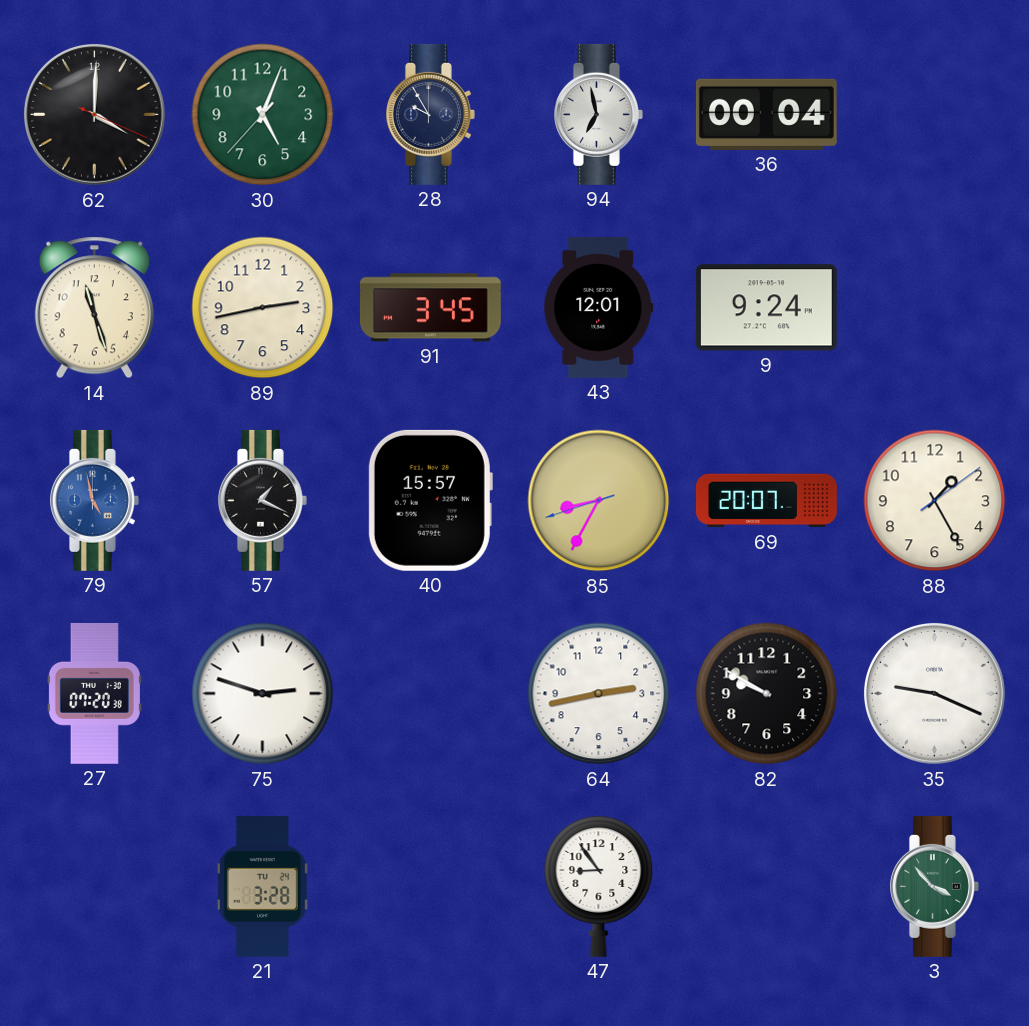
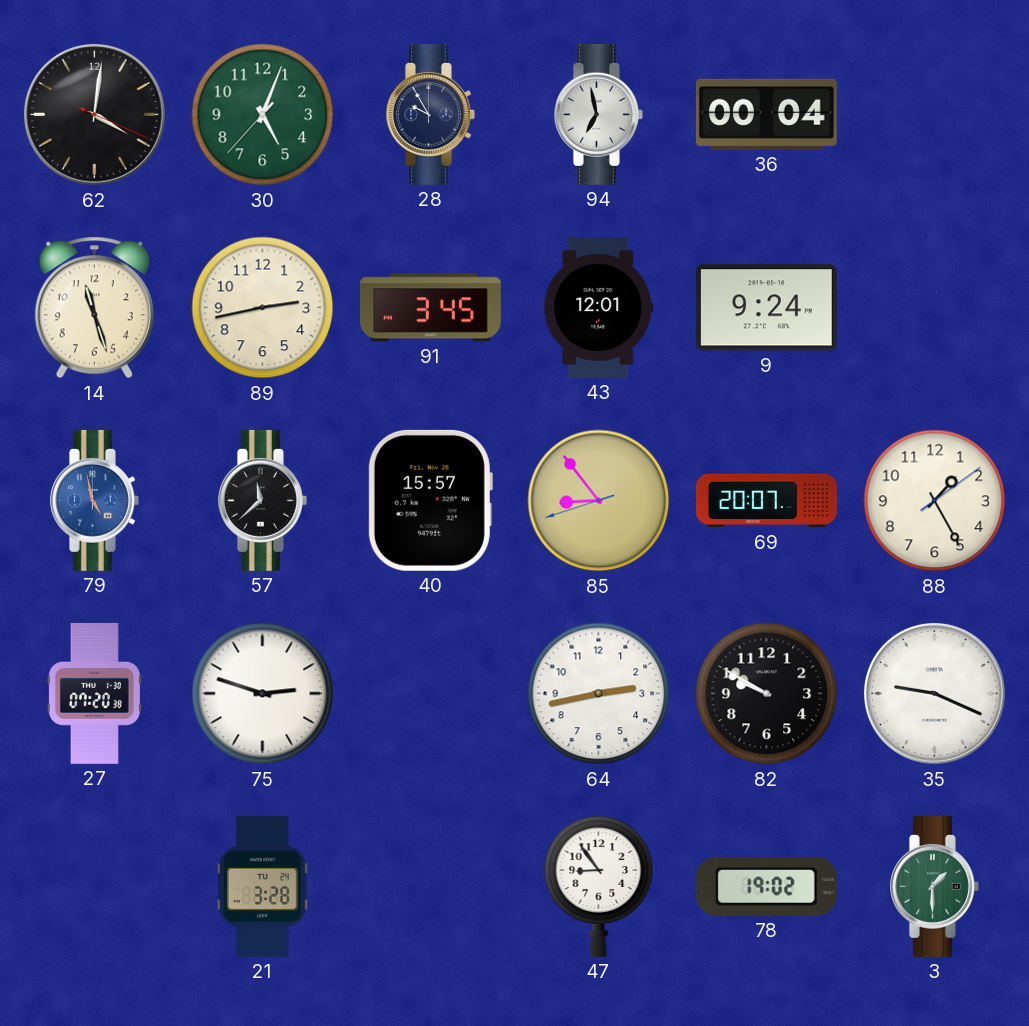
62: 4:00 -> 4:01
57: 1:19 -> 11:38
85: 8:34 -> 8:53
78: none -> 19:02
3: 3:53 -> 1:30
